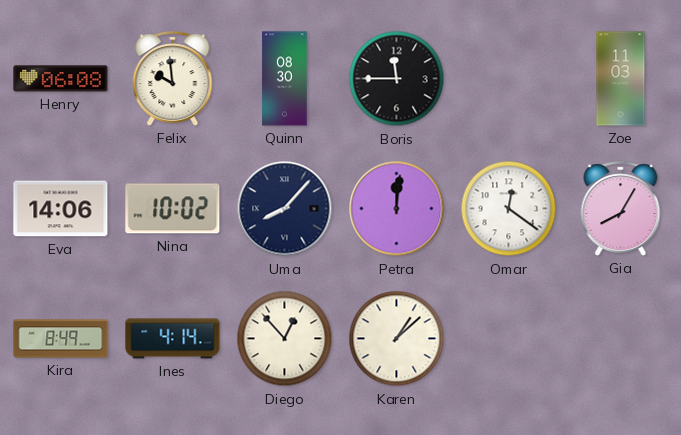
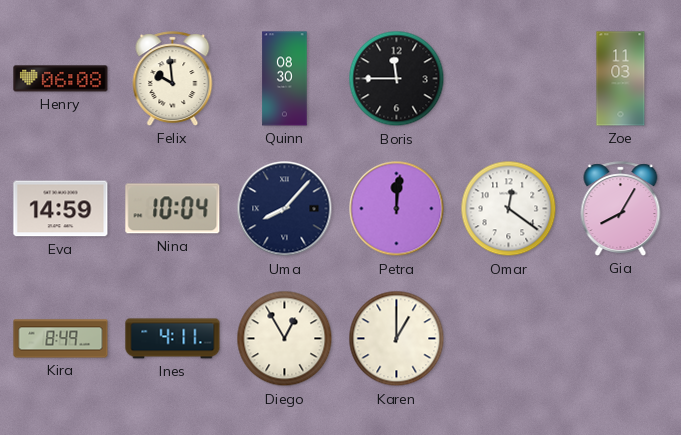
Eva: 14:06 -> 14:59
Nina: 10:02 -> 10:04
Ines: 4:14 -> 4:11
Diego: 12:53 -> 12:55
Karen: 1:08 -> 1:00
